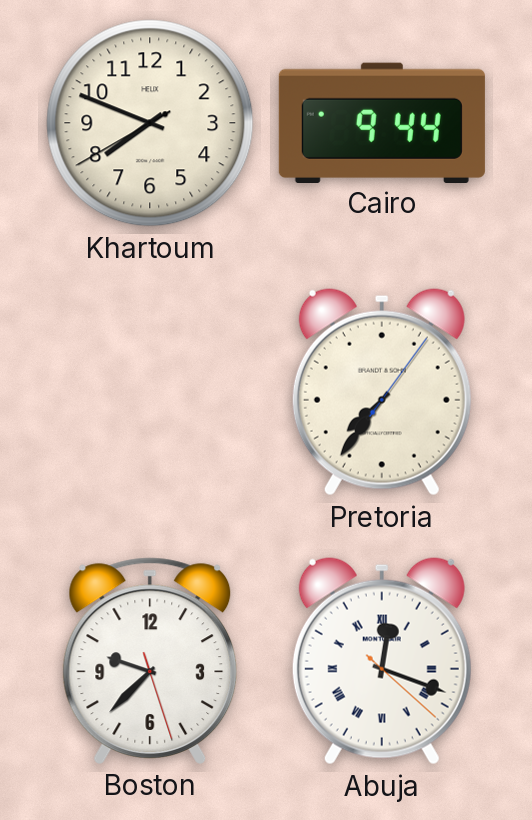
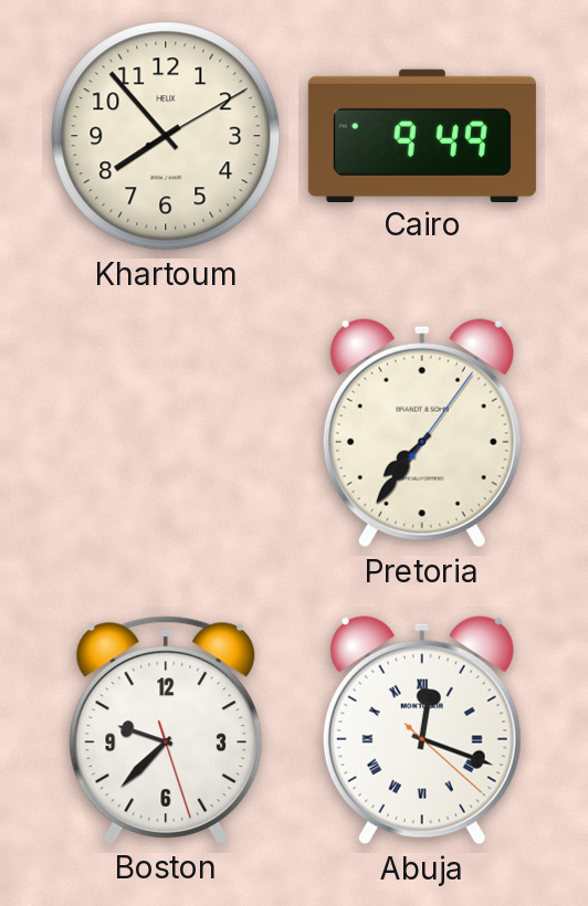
Khartoum: 7:48 -> 7:53
Cairo: 9:44 -> 9:49
